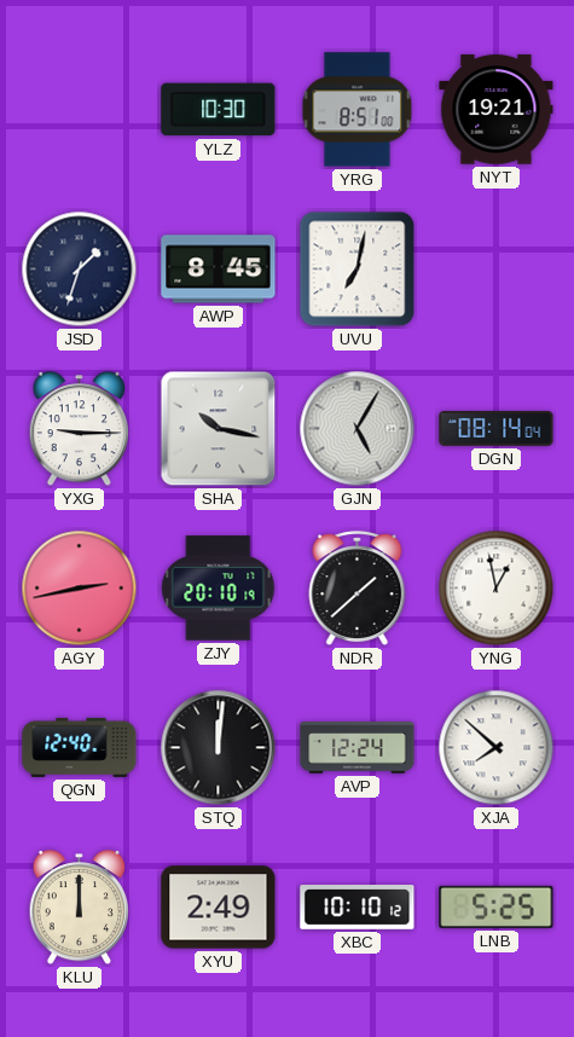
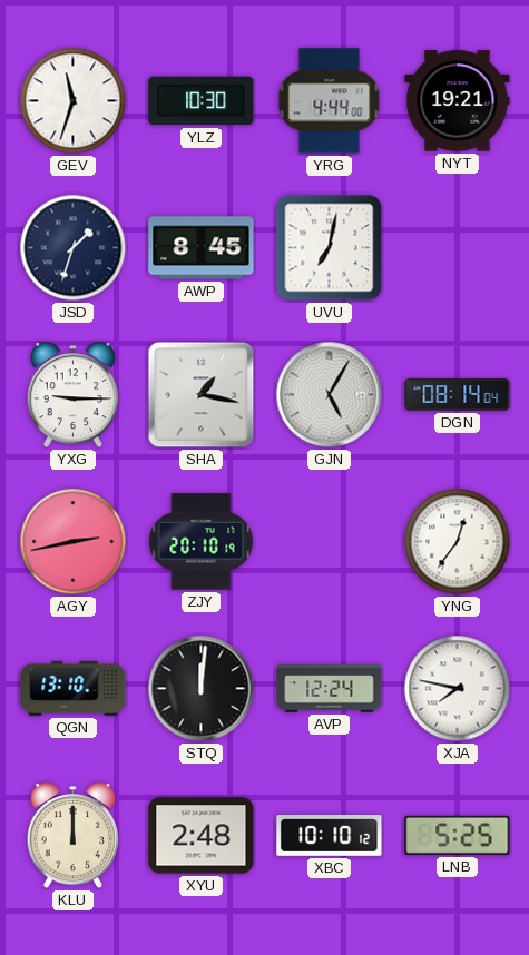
GEV: none -> 11:33
YRG: 8:51 -> 4:44
SHA: 10:17 -> 1:17
NDR: 1:38 -> none
YNG: 12:58 -> 12:36
QGN: 12:40 -> 13:10
XJA: 7:52 -> 7:47
XYU: 2:49 -> 2:48
